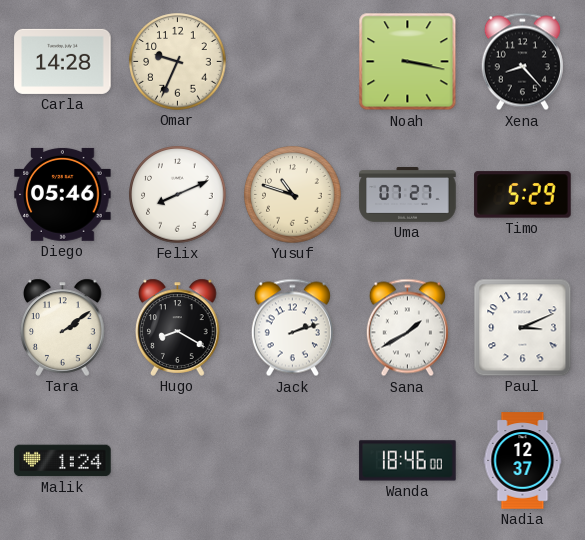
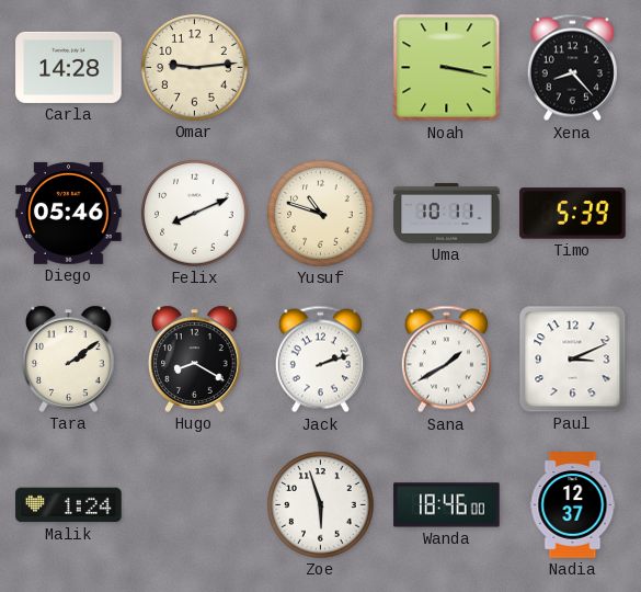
Omar: 9:34 -> 9:14
Uma: 07:27 -> 10:11
Timo: 5:29 -> 5:39
Zoe: none -> 5:57
